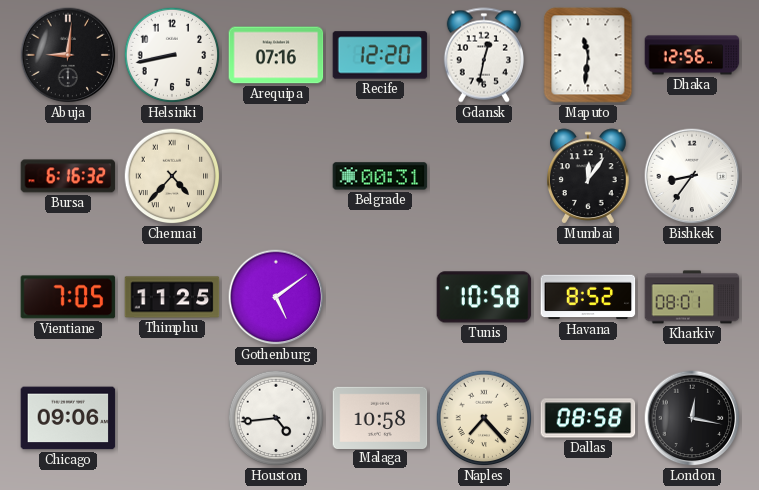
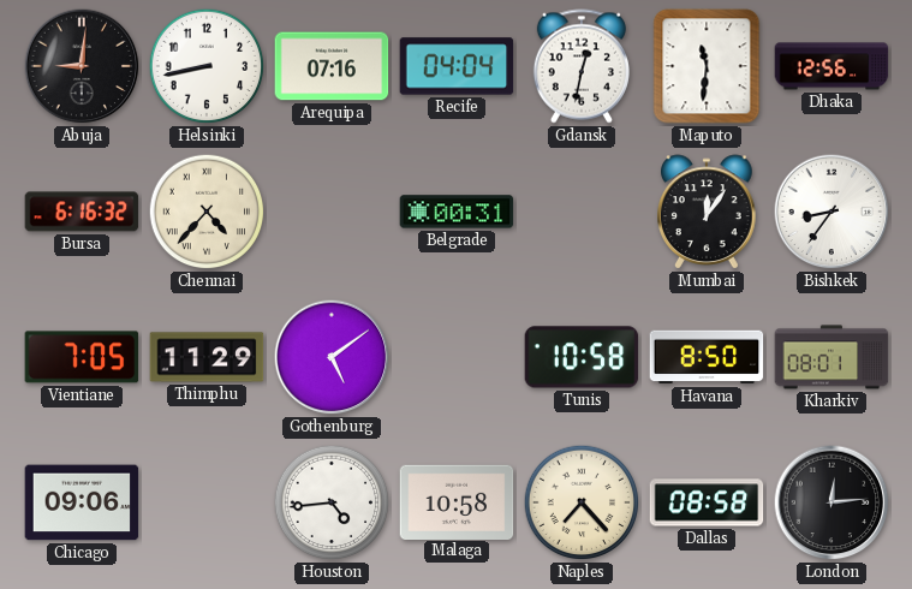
Recife: 12:20 -> 04:04
Thimphu: 11:25 -> 11:29
Havana: 8:52 -> 8:50
London: 12:17 -> 12:14
